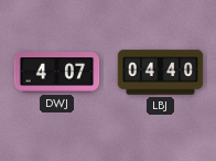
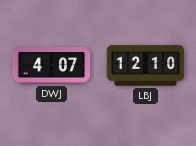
LBJ: 04:40 -> 12:10
